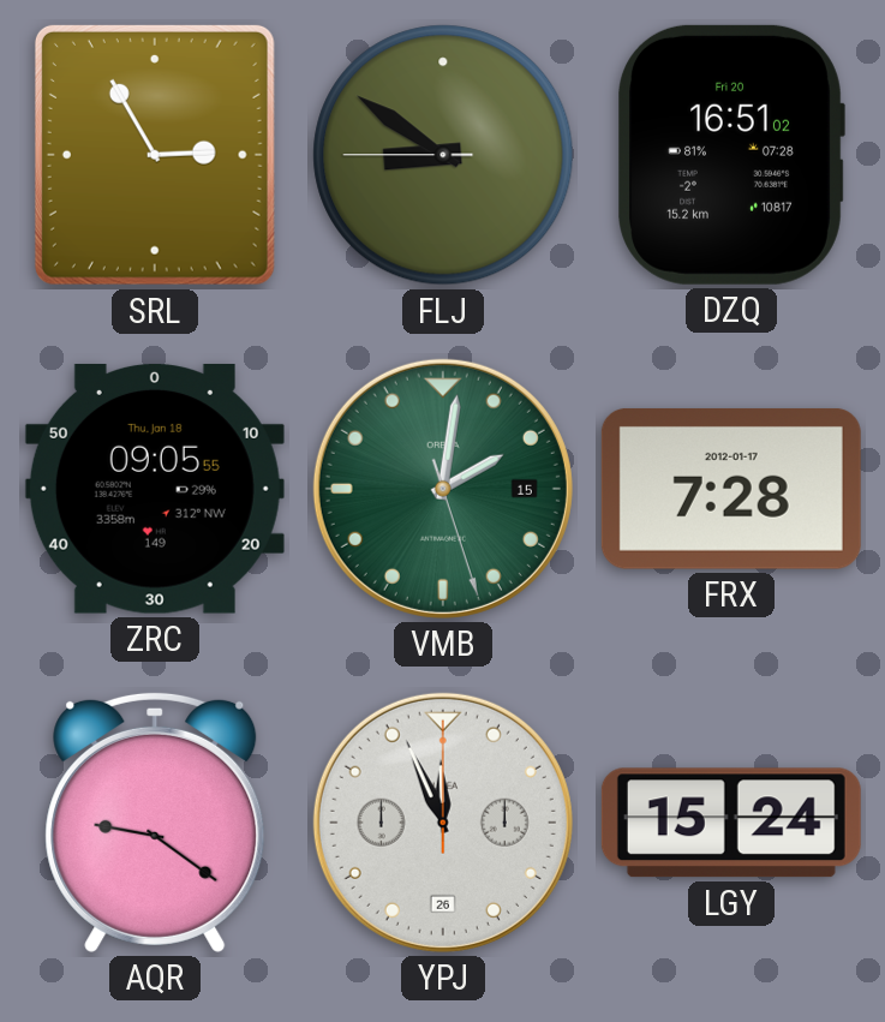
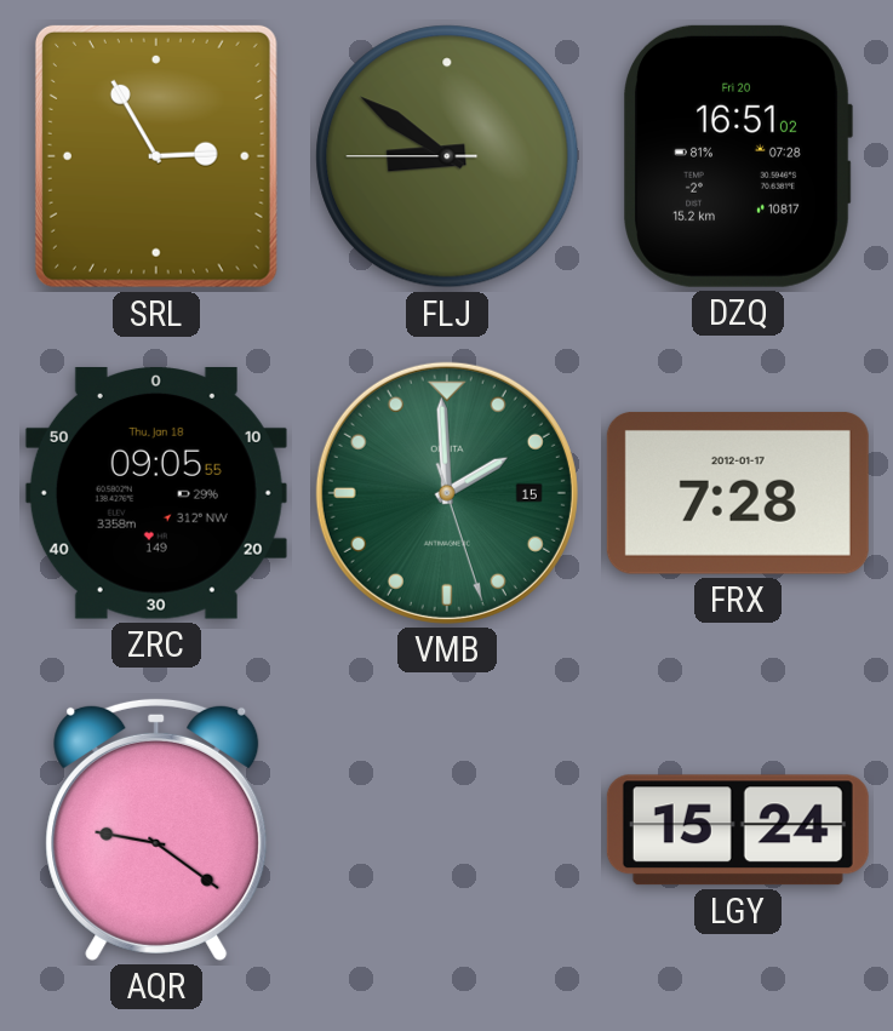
VMB: 2:01 -> 1:59
YPJ: 11:56 -> none
